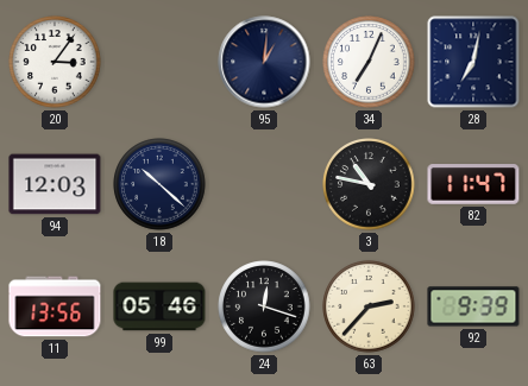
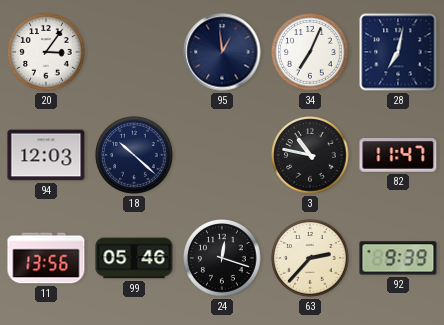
95: 1:01 -> 12:59
